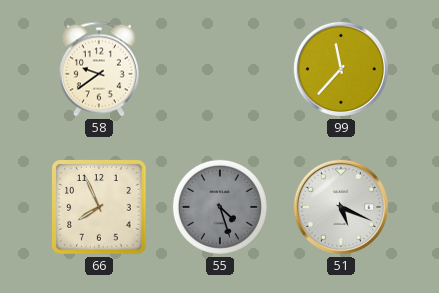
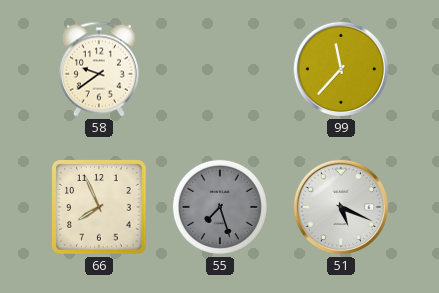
55: 4:27 -> 7:27
